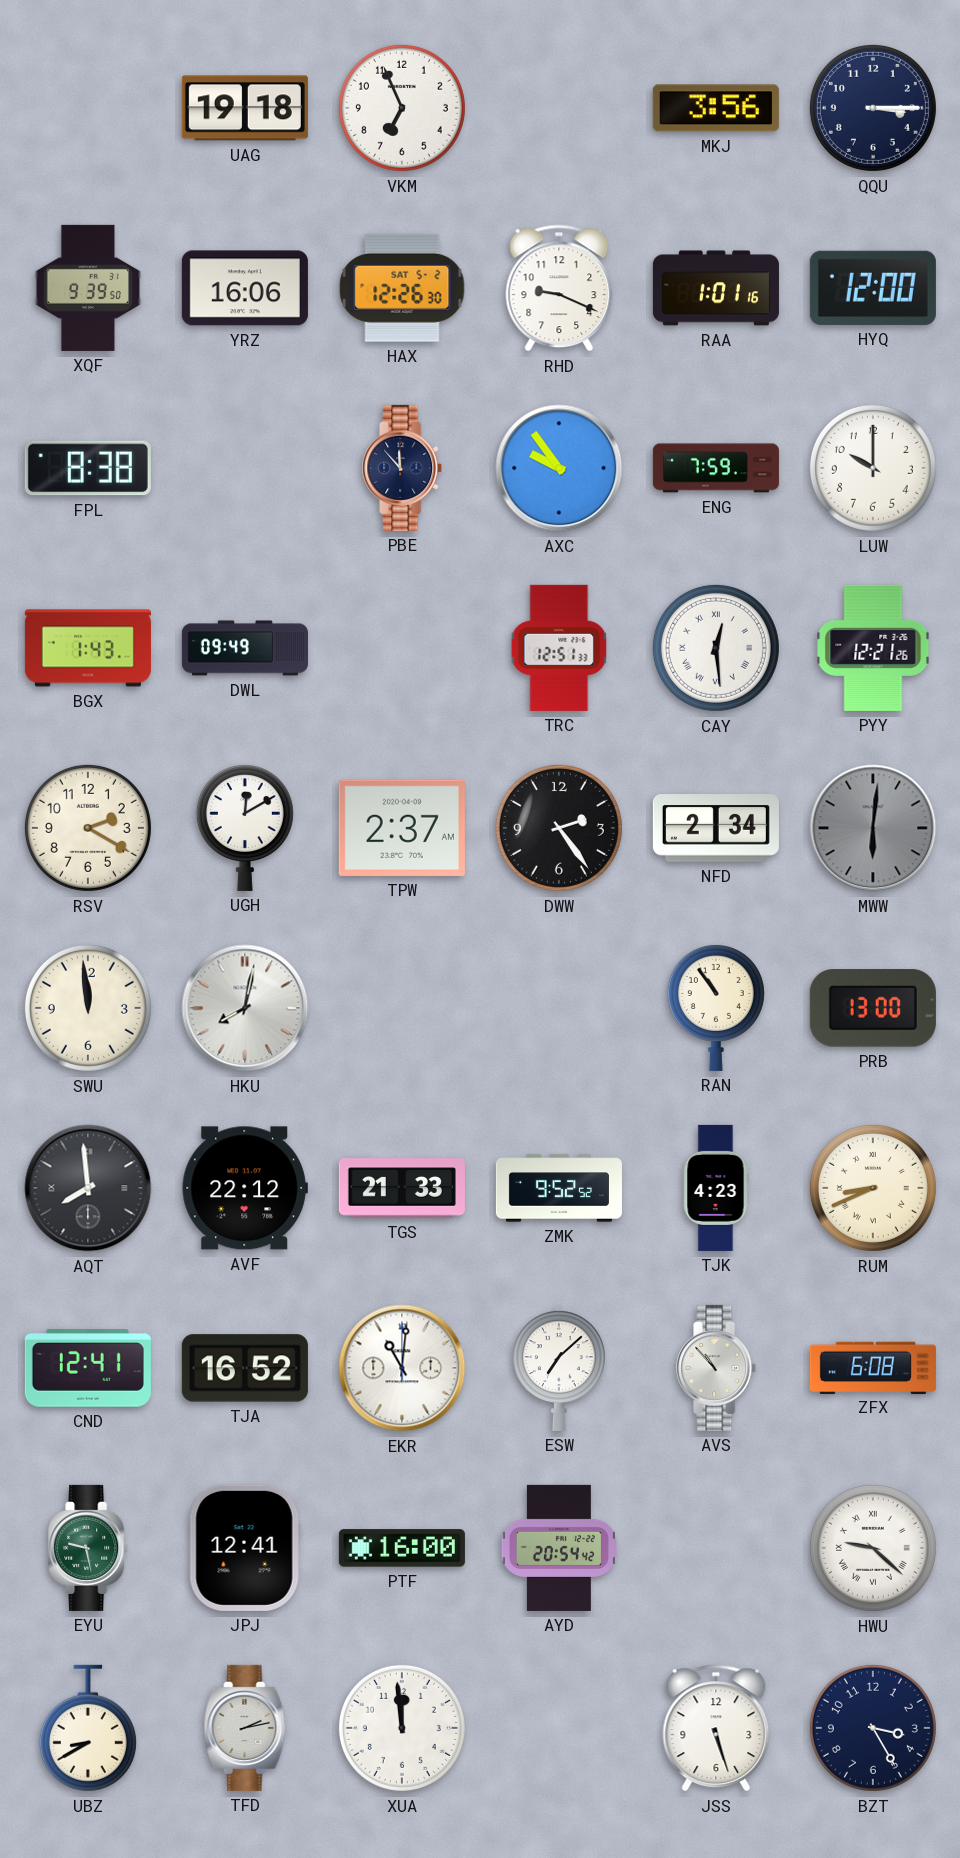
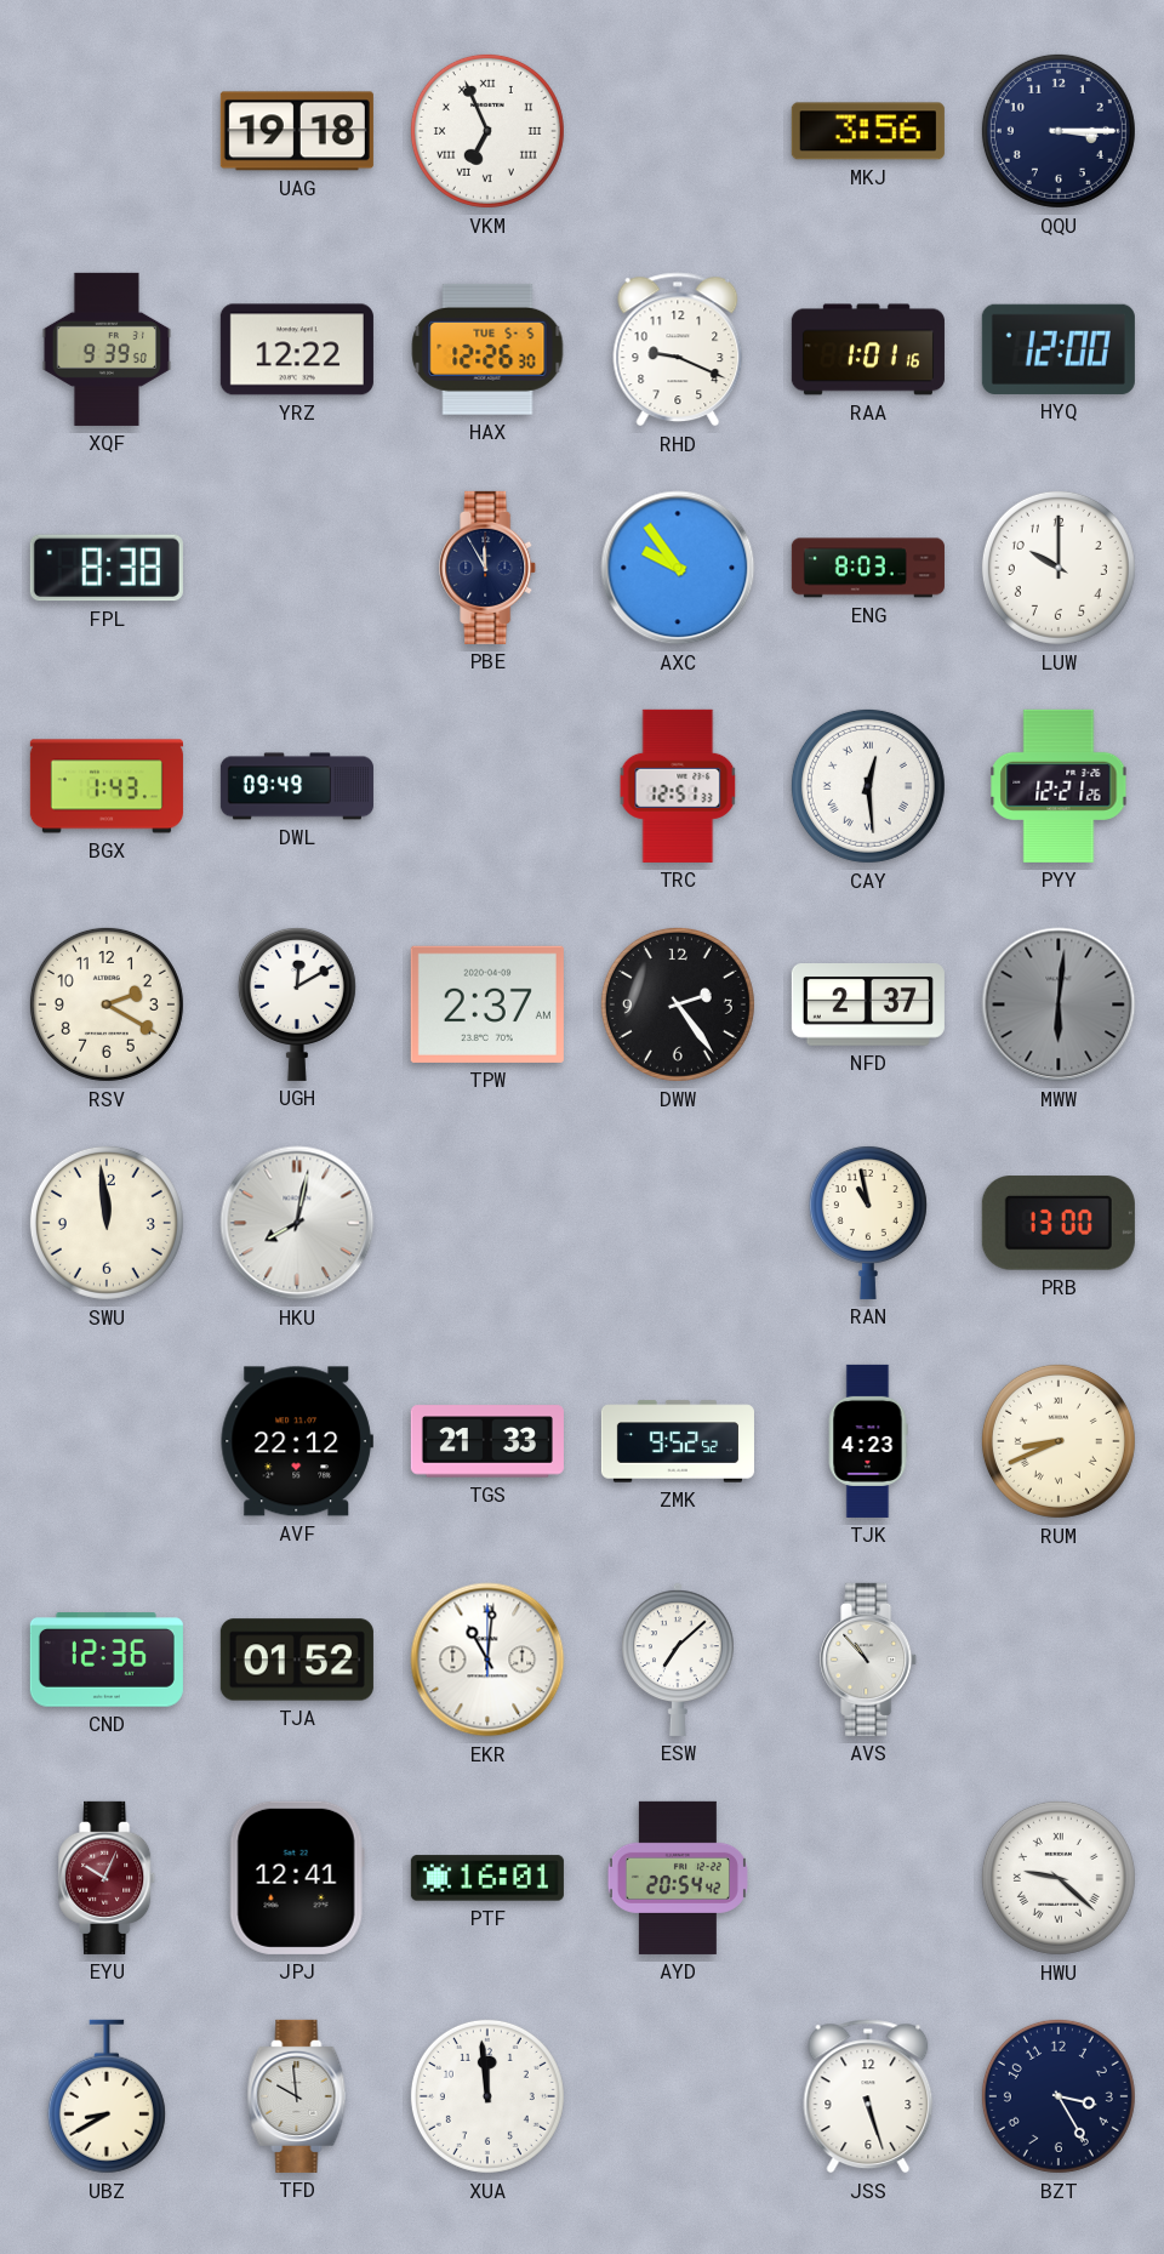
VKM numerals: Arabic -> Roman
YRZ: 16:06 -> 12:22
HAX date: SAT 5-2 -> TUE 5-5
PBE: 11:53 -> 11:55
ENG: 7:59 -> 8:03
NFD: 2:34 -> 2:37
RAN: 10:54 -> 10:58
AQT: 7:59 -> none
CND: 12:41 -> 12:36
TJA: 16:52 -> 01:52
ZFX: 6:08 -> none
EYU: 9:28 -> 10:04
EYU dial: green -> burgundy
PTF: 16:00 -> 16:01
TFD: 2:13 -> 9:59
